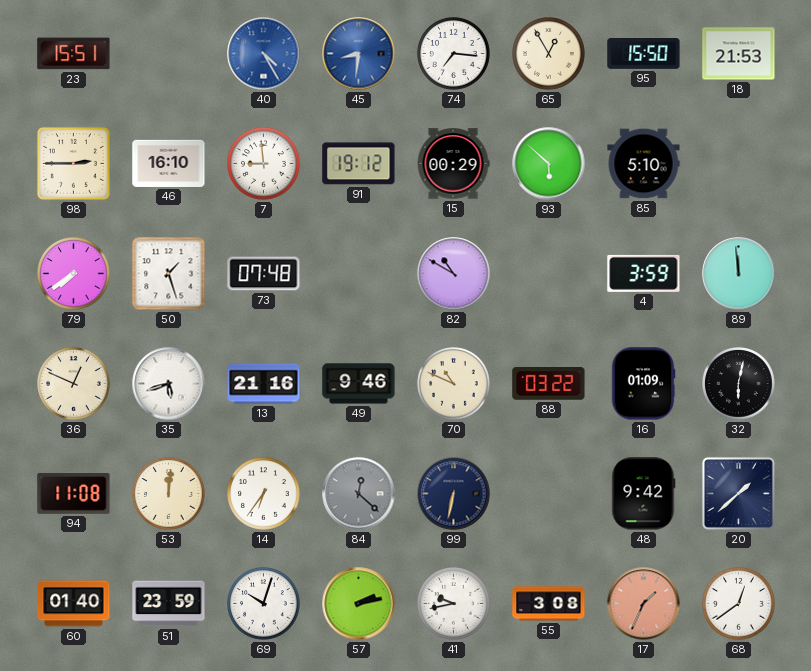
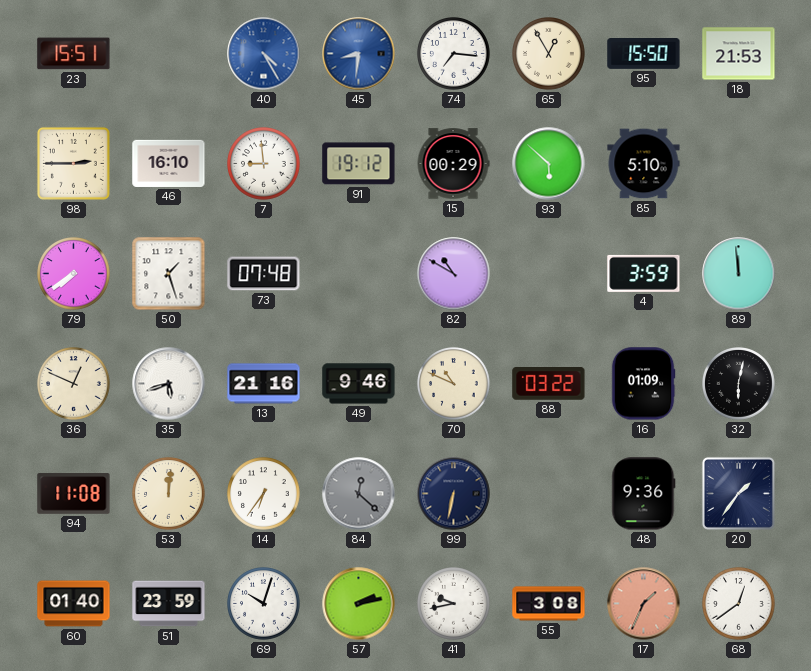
48: 9:42 -> 9:36
20: 1:38 -> 1:36
